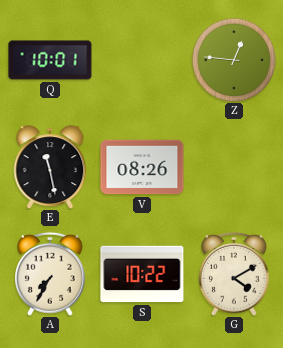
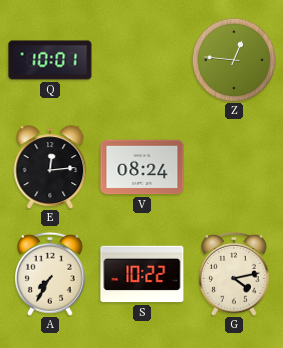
E: 11:28 -> 12:14
V: 08:26 -> 08:24
G: 4:10 -> 4:13
